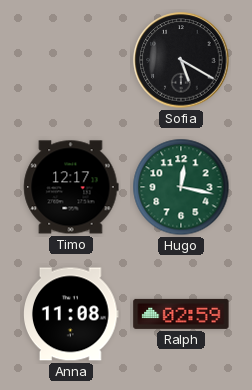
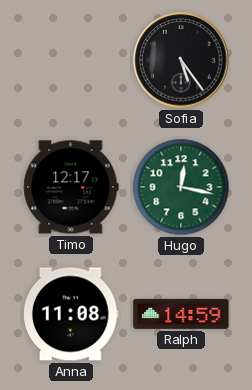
Sofia: 5:20 -> 5:24
Ralph: 02:59 -> 14:59
